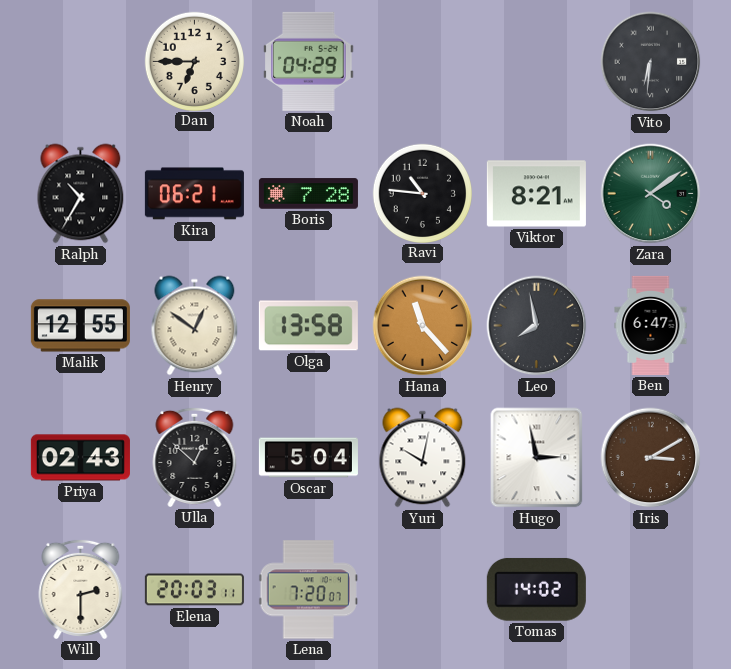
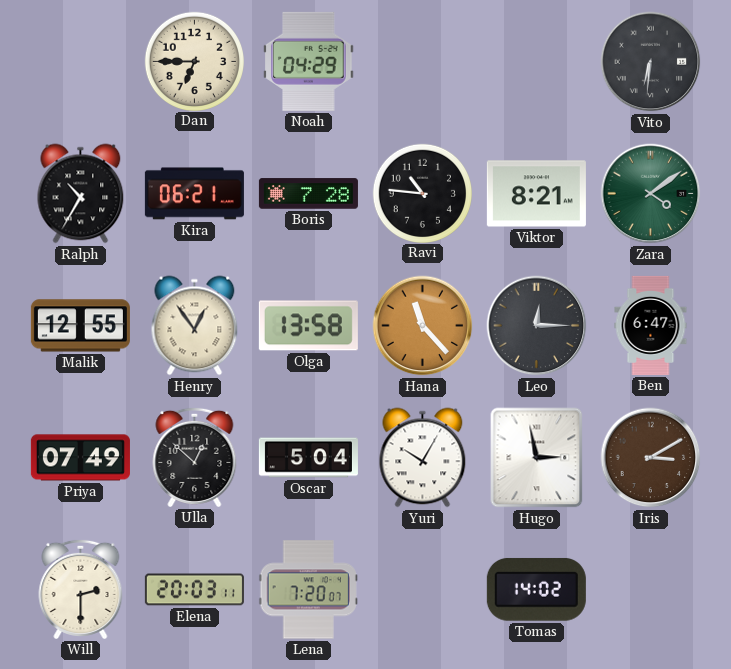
Henry: 12:51 -> 12:54
Leo: 7:58 -> 12:15
Priya: 02:43 -> 07:49
Yuri: 10:02 -> 10:05
